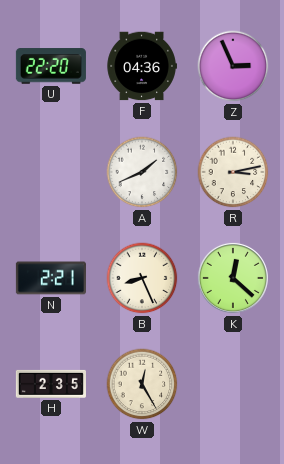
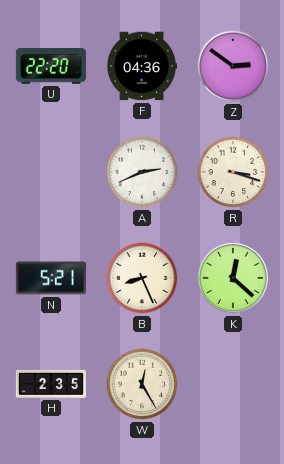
Z: 2:56 -> 2:51
A: 1:41 -> 2:41
R: 3:13 -> 3:18
N: 2:21 -> 5:21
